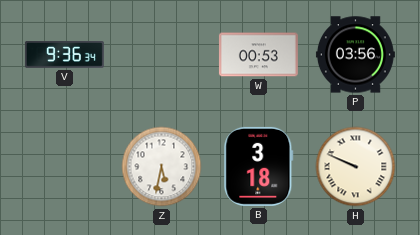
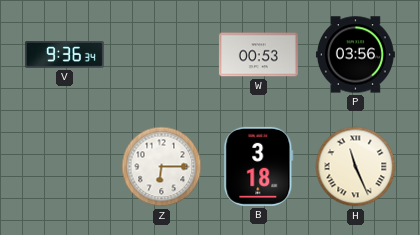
Z: 5:32 -> 6:15
H: 9:49 -> 11:26
